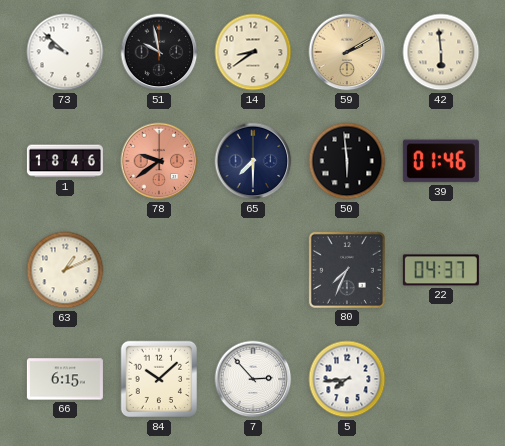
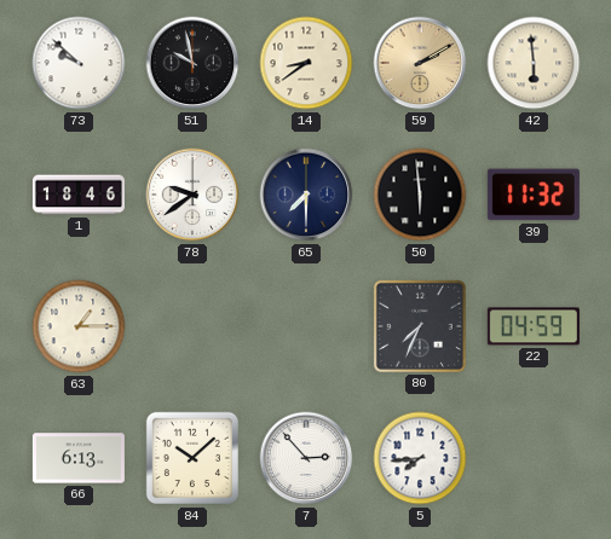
78 dial: salmon -> white
39: 01:46 -> 11:32
63: 1:11 -> 1:15
22: 04:37 -> 04:59
66: 6:15 -> 6:13
